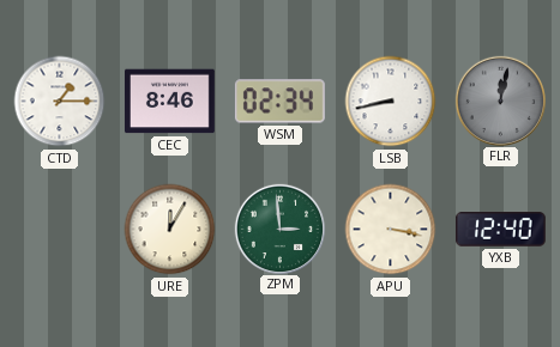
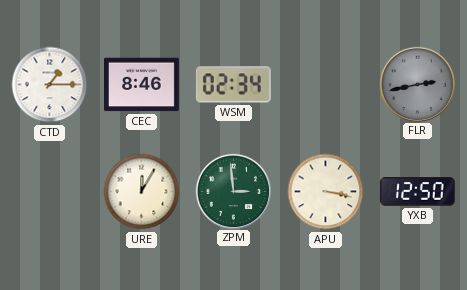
LSB: 8:43 -> none
FLR: 12:02 -> 2:43
YXB: 12:40 -> 12:50
